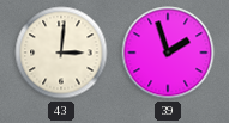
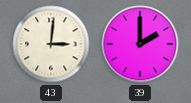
39: 1:57 -> 2:00
